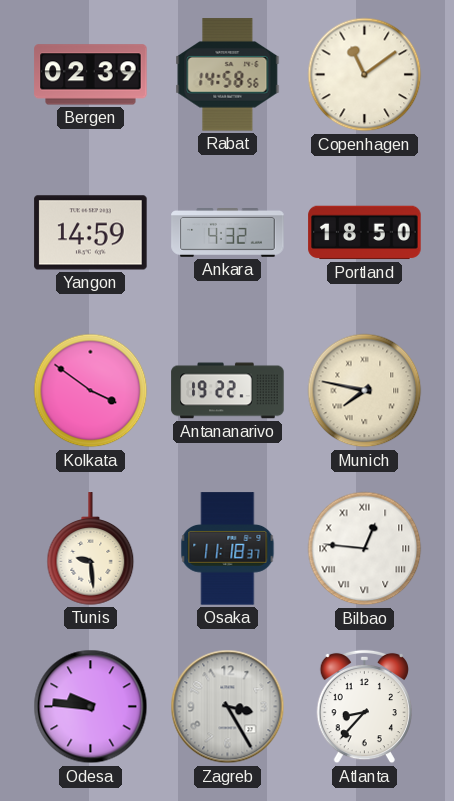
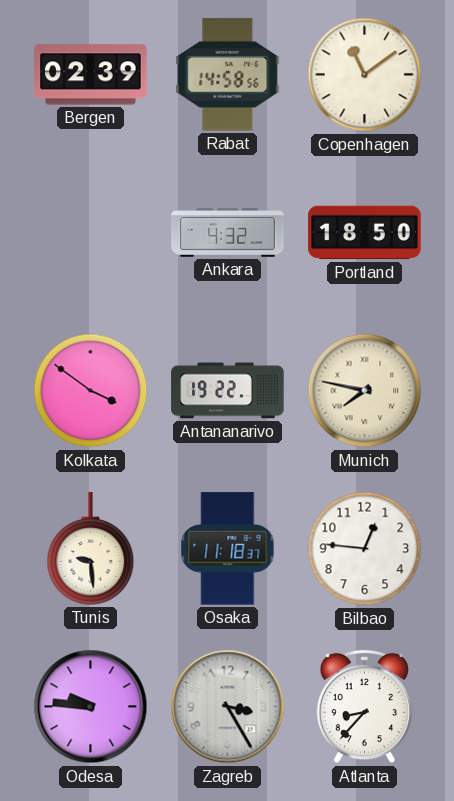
Yangon: 14:59 -> none
Bilbao numerals: Roman -> Arabic
